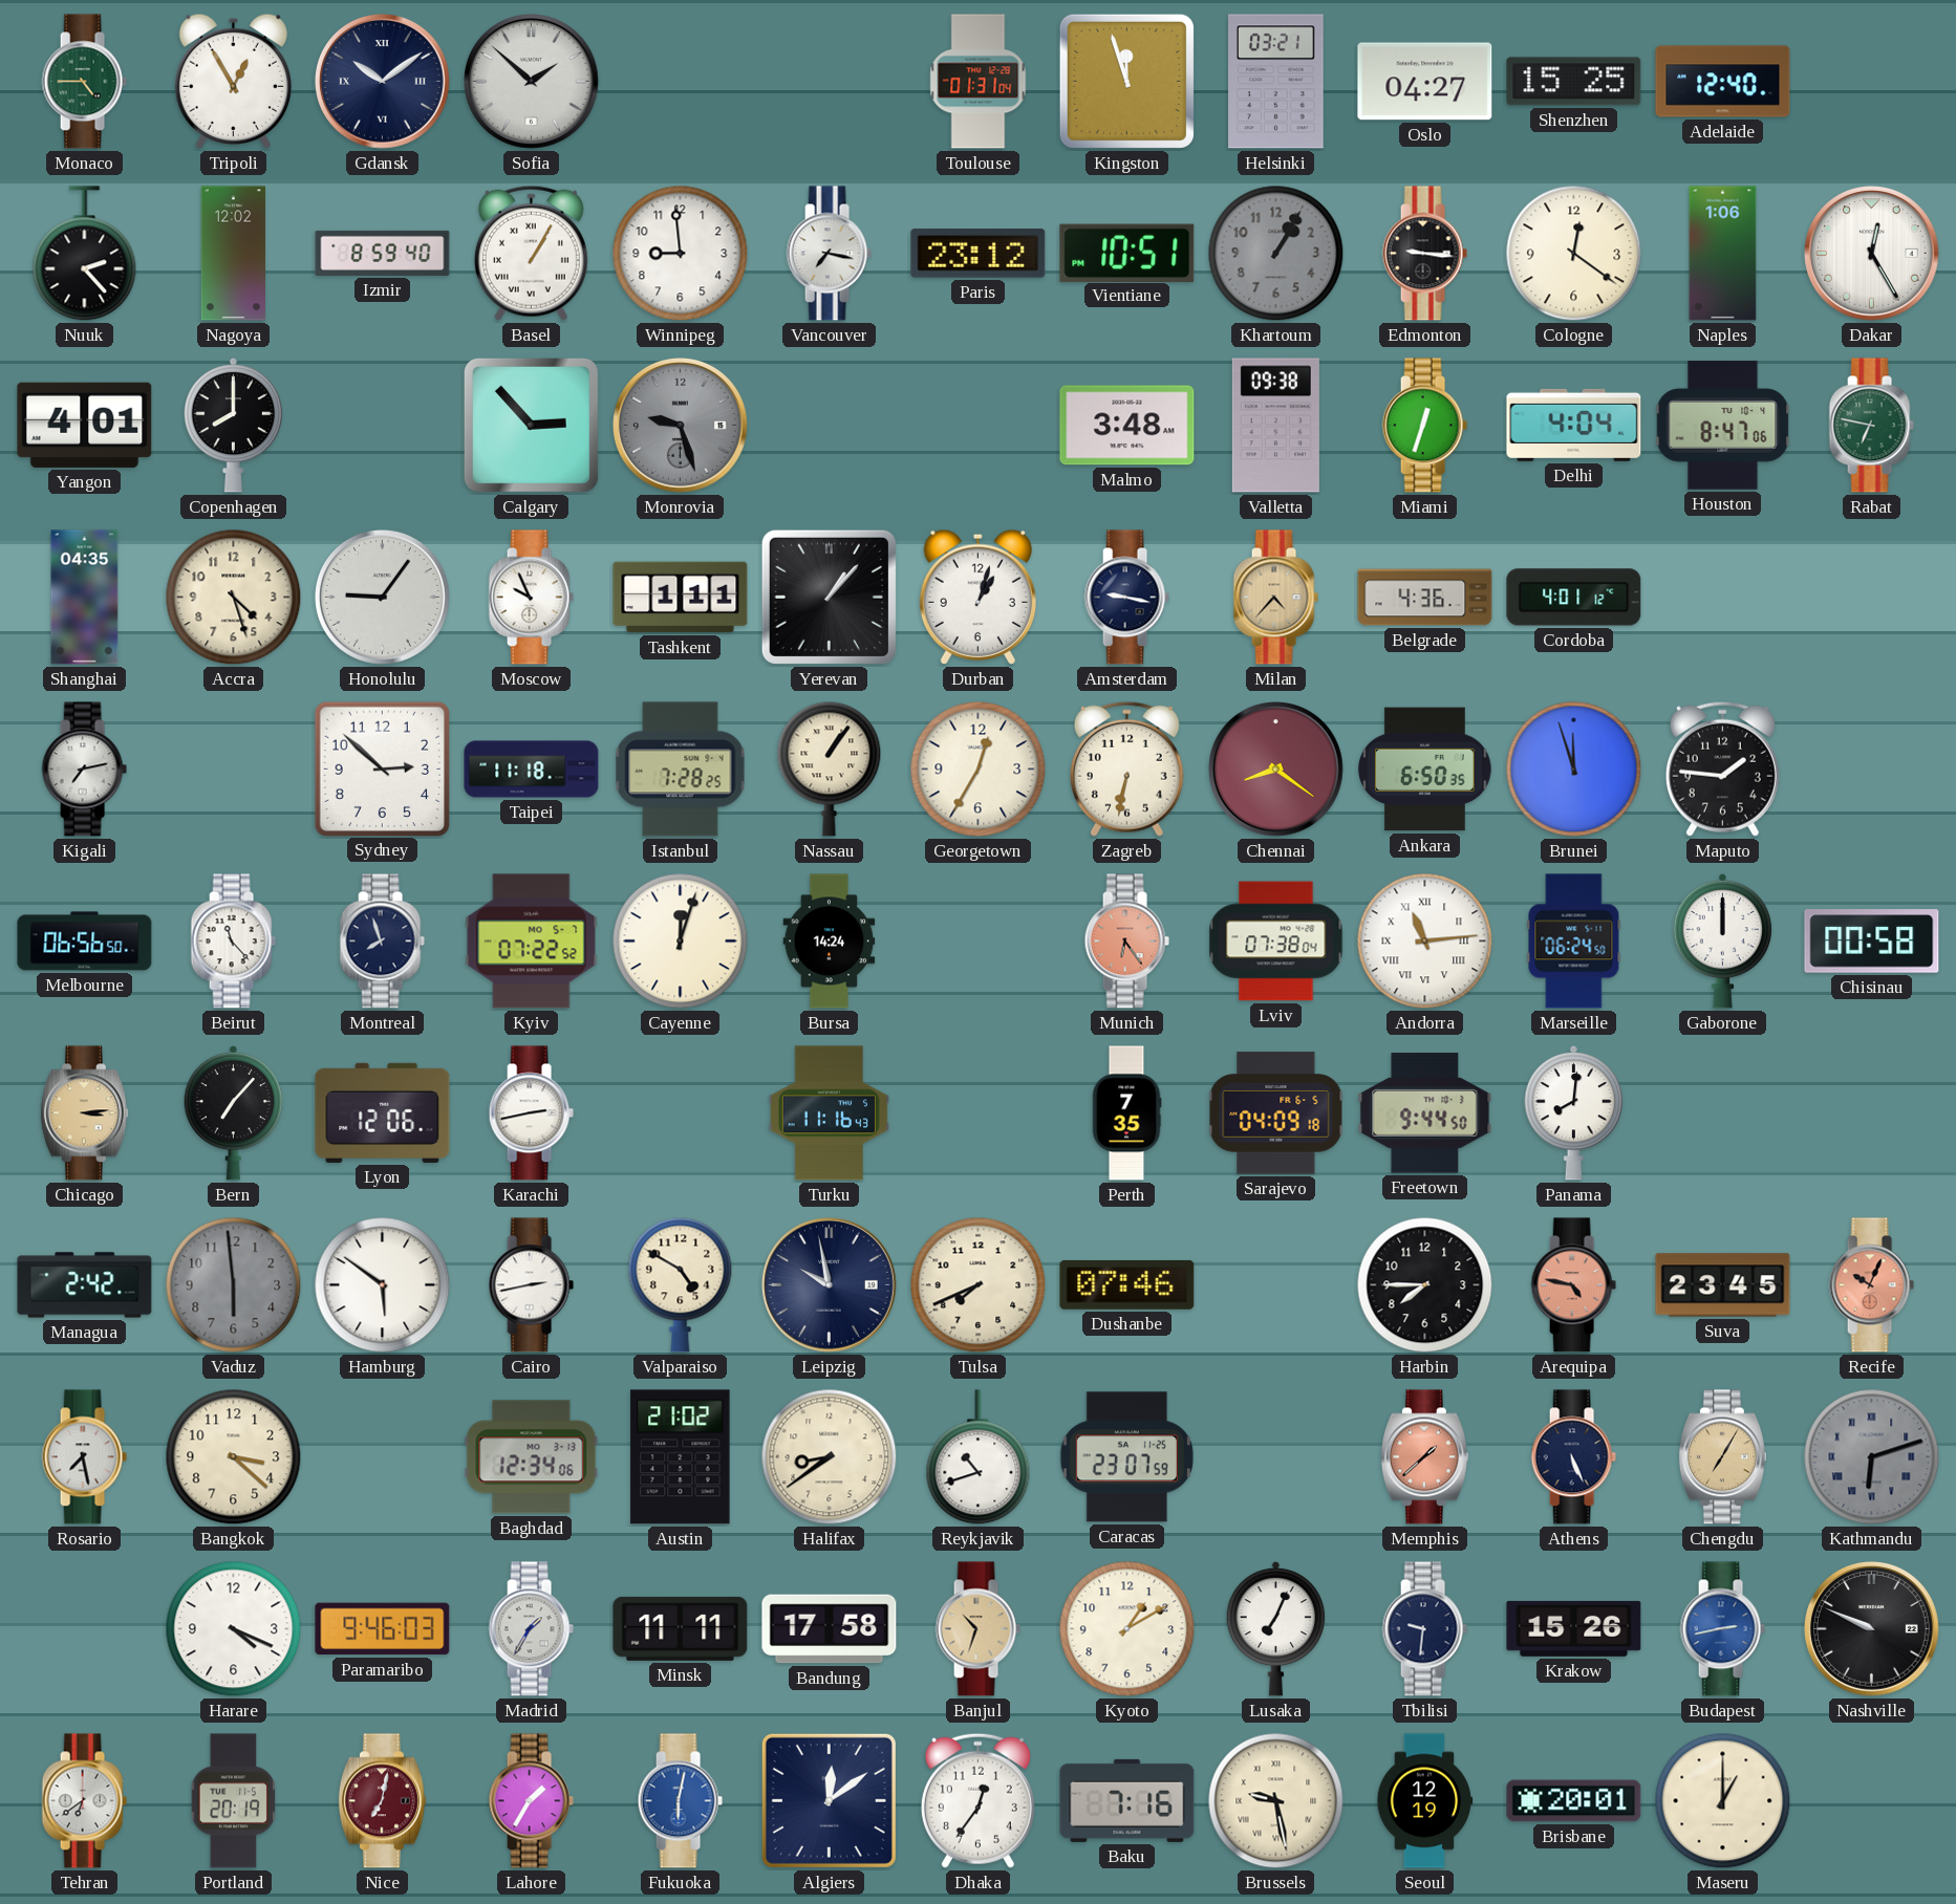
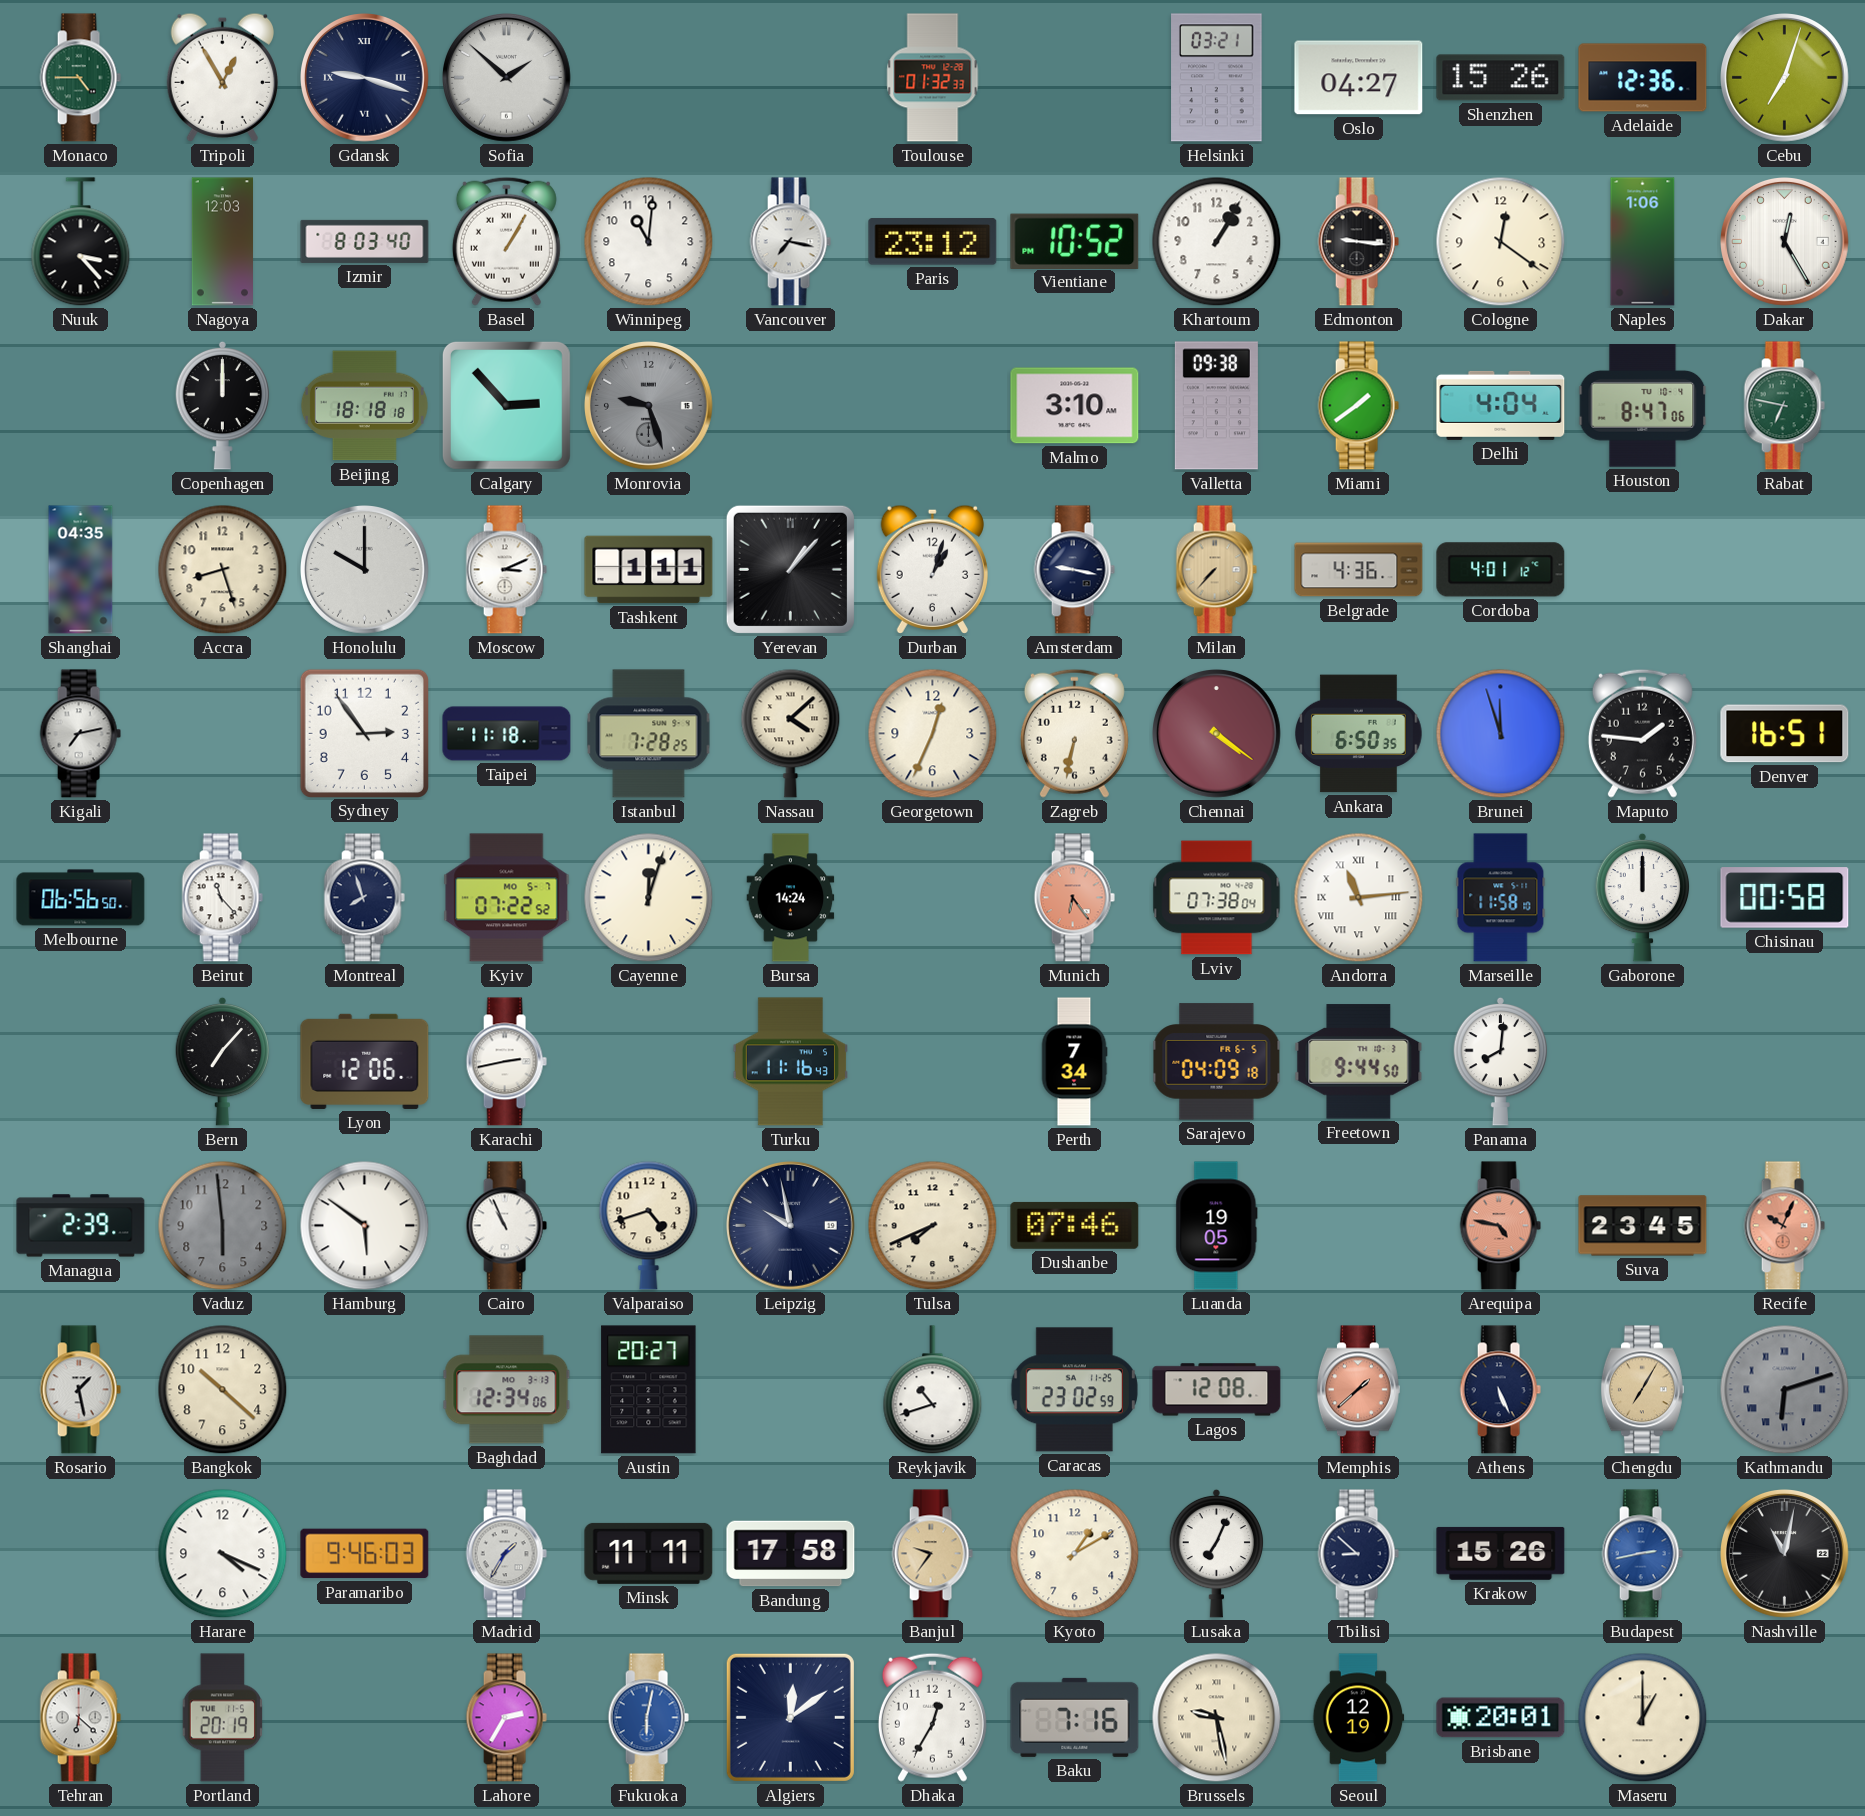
Gdansk: 10:09 -> 9:18
Toulouse: 01:31 -> 01:32
Kingston: 11:57 -> none
Shenzhen: 15:25 -> 15:26
Adelaide: 12:40 -> 12:36
Cebu: none -> 7:03
Nuuk: 2:23 -> 3:23
Nagoya: 12:02 -> 12:03
Izmir: 8:59 -> 8:03
Winnipeg: 8:59 -> 11:01
Vientiane: 10:51 -> 10:52
Khartoum dial: grey -> white
Yangon: 4:01 -> none
Copenhagen: 8:00 -> 12:00
Beijing: none -> 18:18
Malmo: 3:48 -> 3:10
Miami: 12:33 -> 1:39
Accra: 4:27 -> 8:27
Honolulu: 9:06 -> 10:00
Moscow: 9:56 -> 3:11
Milan: 4:37 -> 7:37
Sydney: 2:52 -> 2:54
Nassau: 1:06 -> 4:08
Georgetown: 12:35 -> 12:34
Chennai: 8:21 -> 4:21
Denver: none -> 16:51
Marseille: 06:24 -> 11:58
Chicago: 3:14 -> none
Perth: 7:35 -> 7:34
Managua: 2:42 -> 2:39
Cairo: 2:43 -> 10:56
Valparaiso: 4:50 -> 4:42
Luanda: none -> 19:05
Harbin: 7:45 -> none
Rosario: 7:28 -> 1:28
Bangkok: 3:22 -> 10:22
Austin: 21:02 -> 20:27
Halifax: 8:39 -> none
Caracas: 23:07 -> 23:02
Lagos: none -> 12:08
Banjul: 10:33 -> 9:36
Tbilisi: 9:31 -> 8:52
Nashville: 9:49 -> 11:02
Tehran: 6:39 -> 6:22
Nice: 7:02 -> none
Lahore: 1:35 -> 2:35
Dhaka: 12:36 -> 12:35
